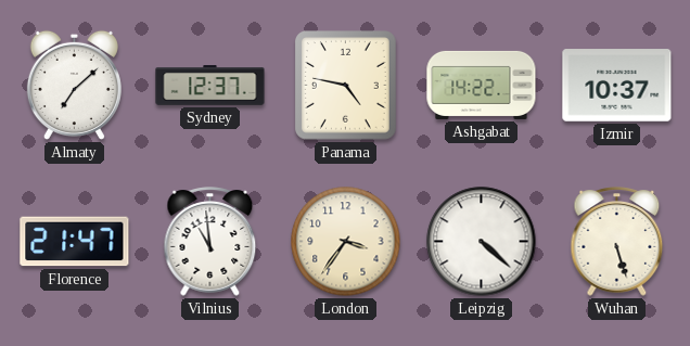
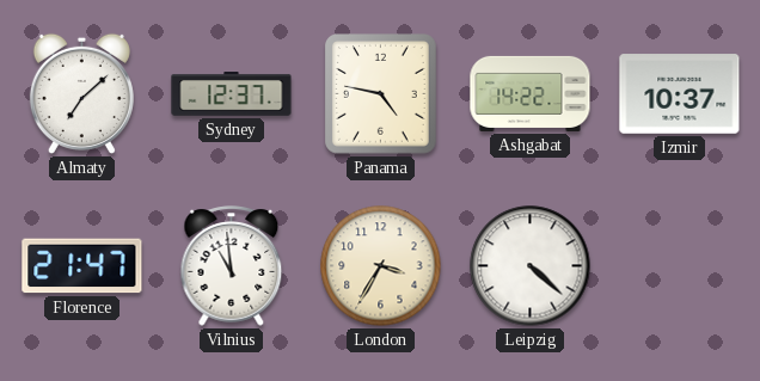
London: 3:36 -> 3:35
Wuhan: 5:27 -> none
